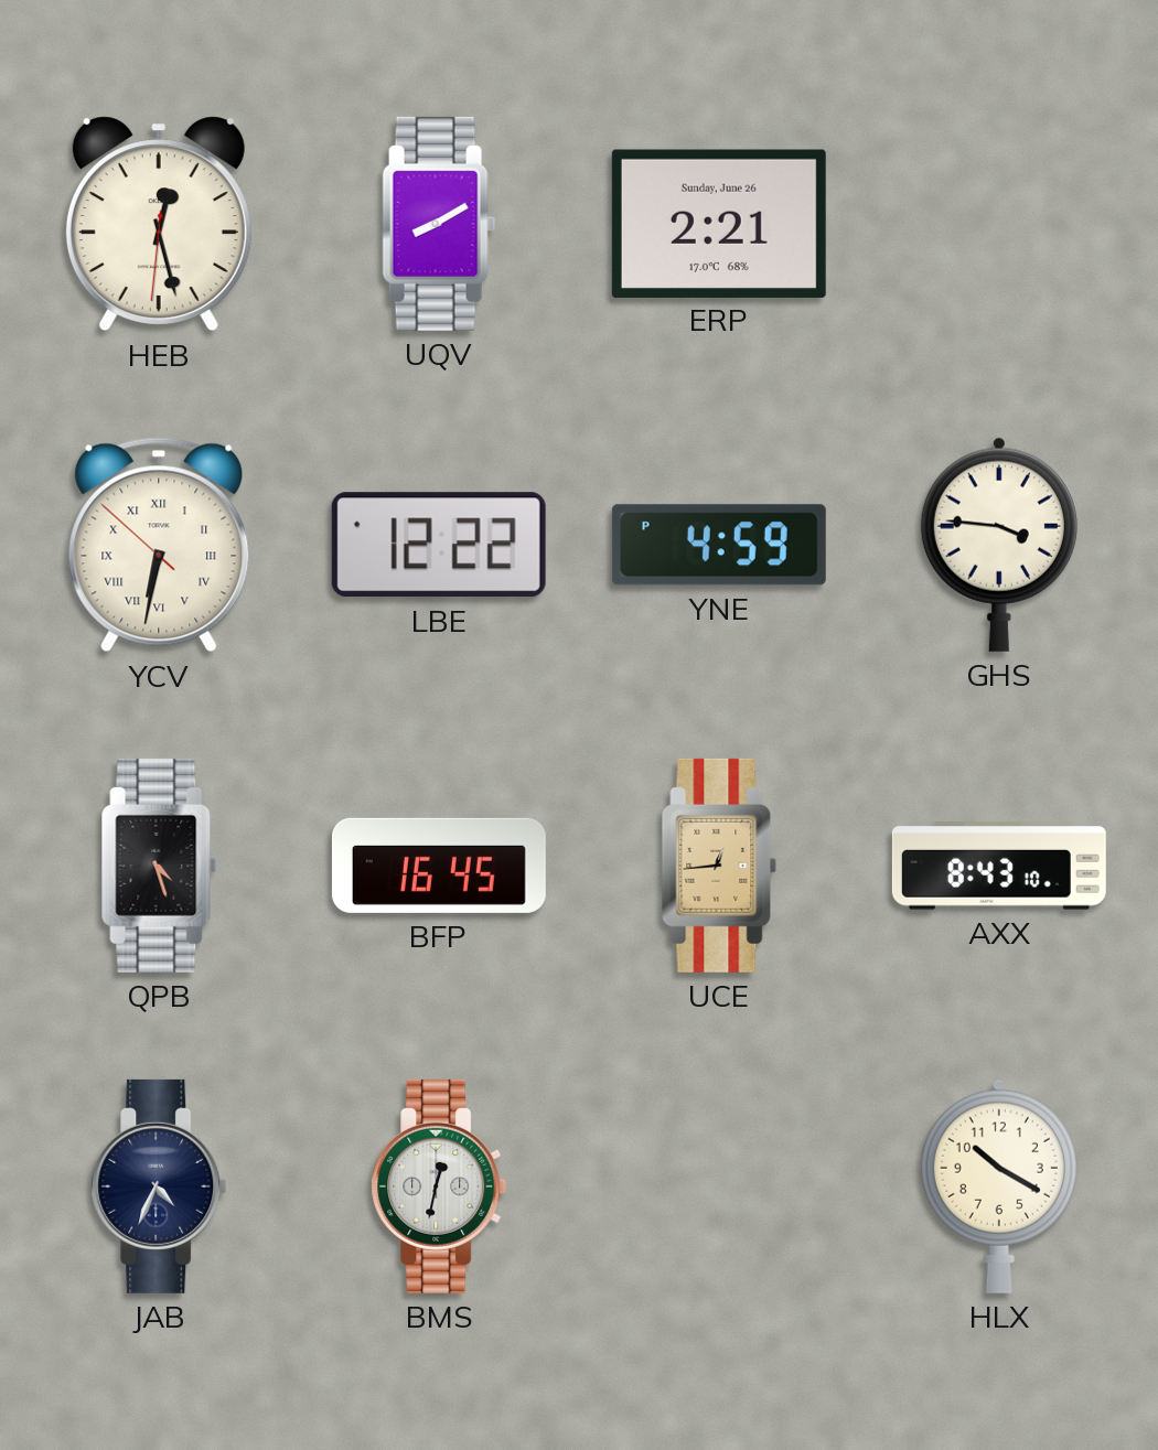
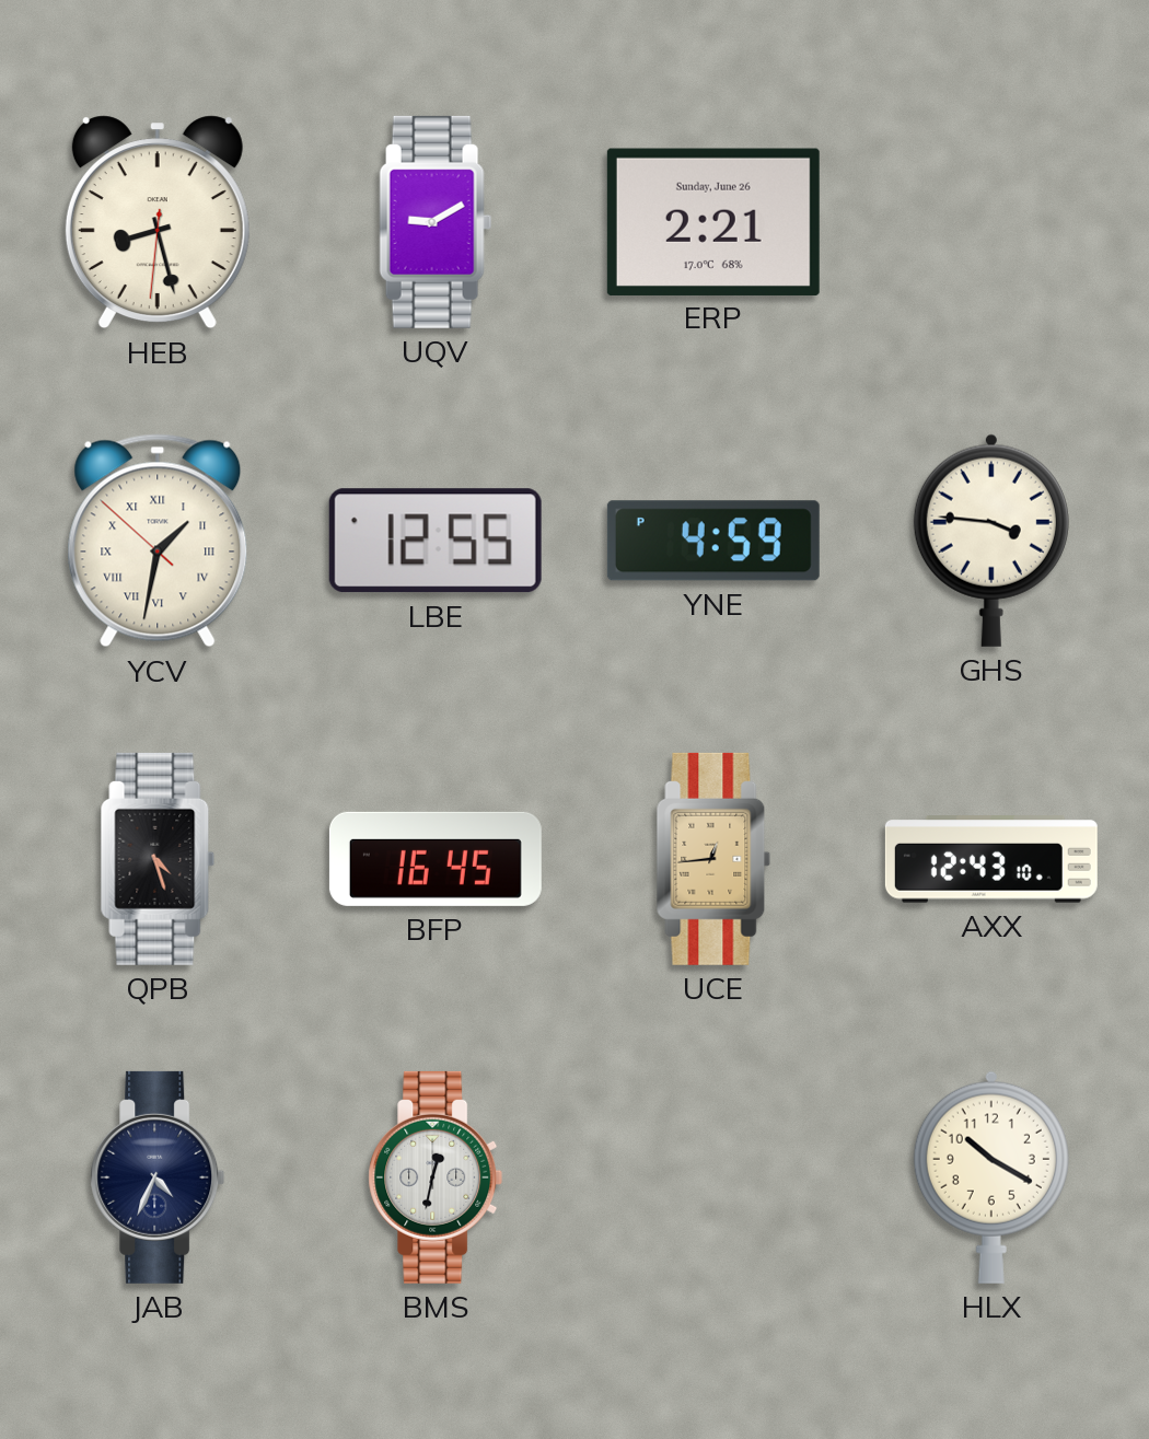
HEB: 12:27 -> 8:27
UQV: 8:10 -> 9:10
YCV: 6:31 -> 1:31
LBE: 12:22 -> 12:55
AXX: 8:43 -> 12:43
